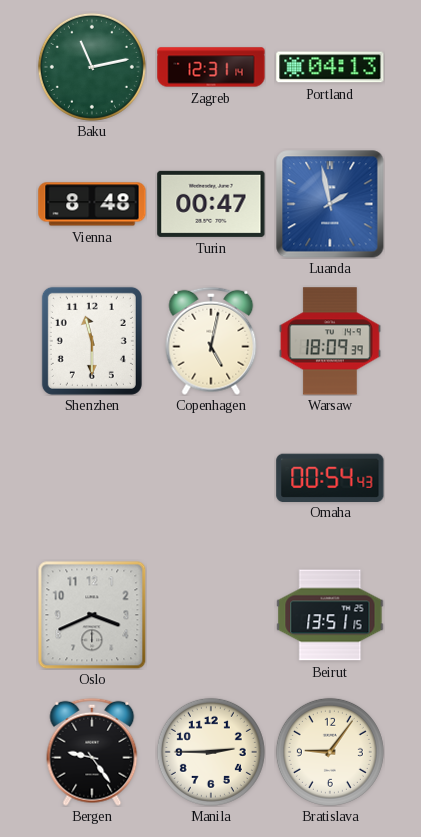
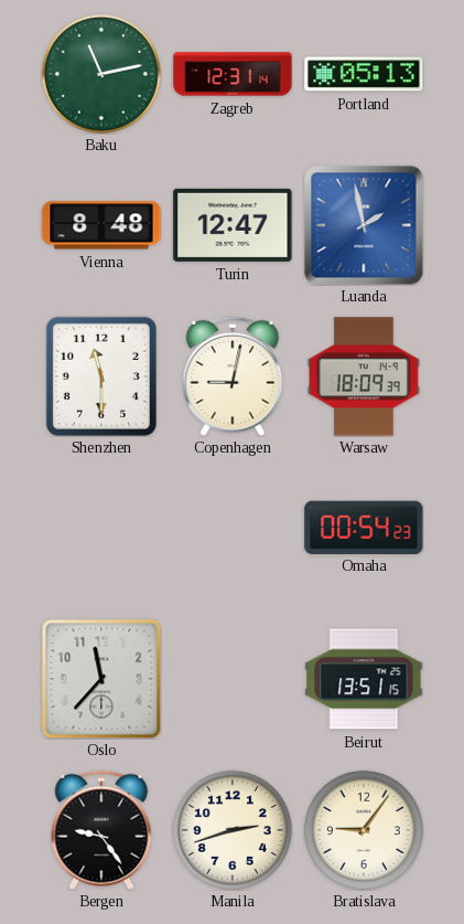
Portland: 04:13 -> 05:13
Turin: 00:47 -> 12:47
Copenhagen: 5:02 -> 9:02
Omaha: 00:54:43 -> 00:54:23
Oslo: 3:41 -> 11:37
Manila: 2:45 -> 2:42
